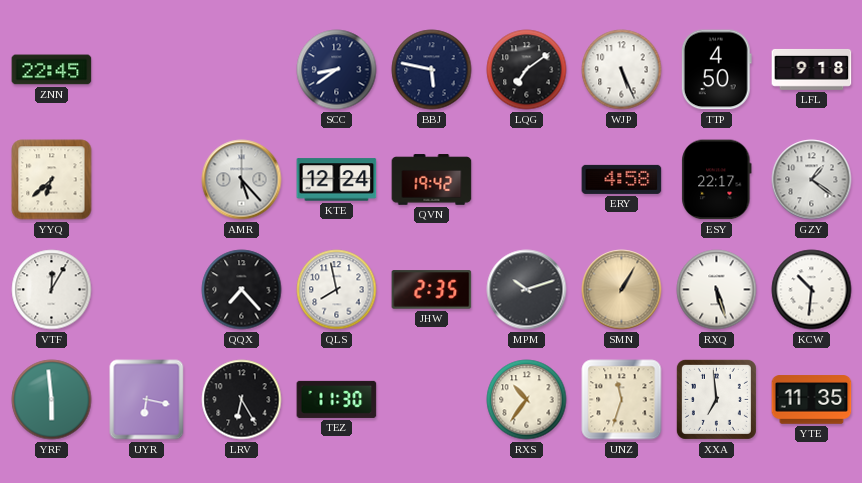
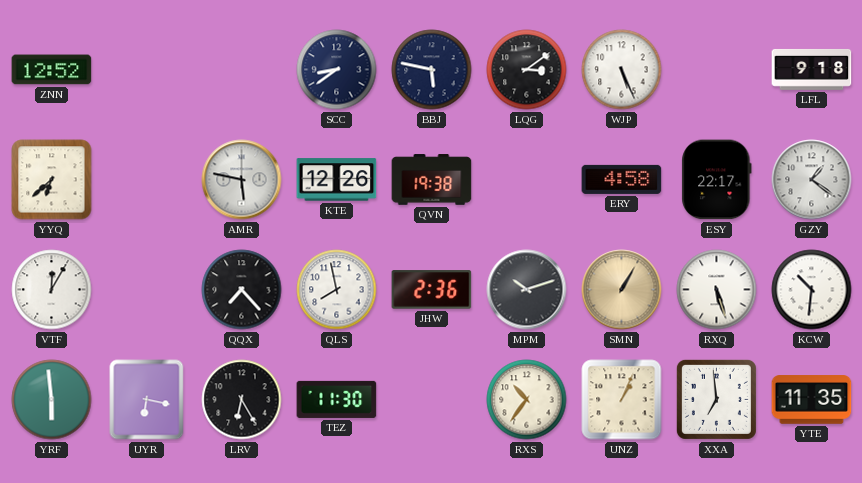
ZNN: 22:45 -> 12:52
LQG: 7:09 -> 3:09
TTP: 4:50 -> none
AMR: 5:23 -> 5:47
KTE: 12:24 -> 12:26
QVN: 19:42 -> 19:38
JHW: 2:35 -> 2:36
UNZ: 11:33 -> 1:04
